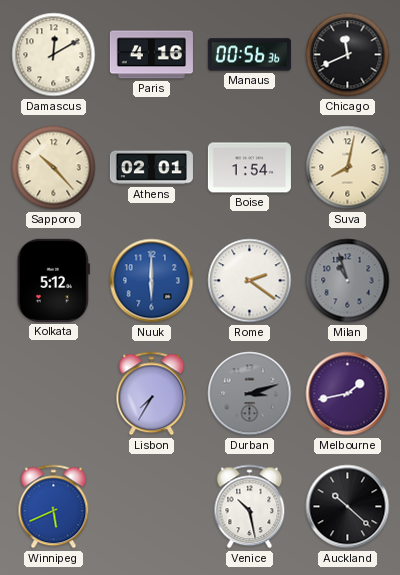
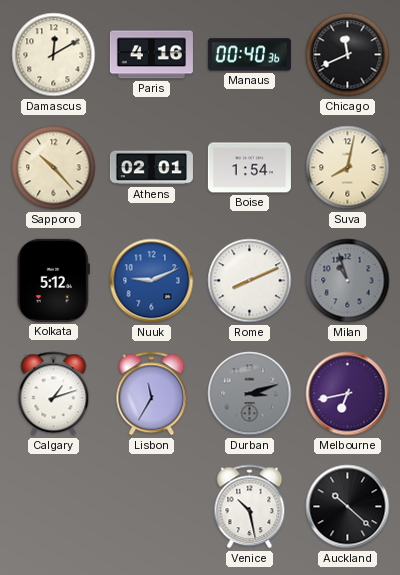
Manaus: 00:56 -> 00:40
Nuuk: 6:00 -> 9:11
Rome: 2:21 -> 8:11
Calgary: none -> 1:12
Lisbon: 7:35 -> 11:35
Melbourne: 1:43 -> 6:43
Winnipeg: 5:41 -> none
